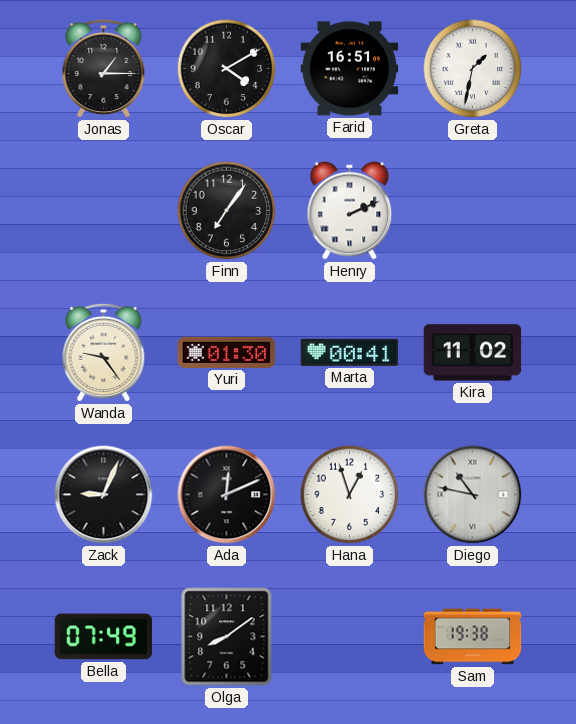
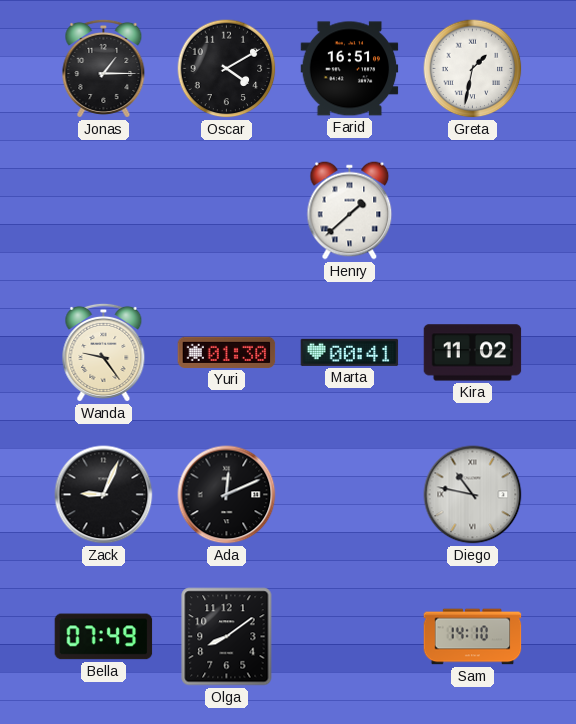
Finn: 7:06 -> none
Henry: 2:11 -> 1:38
Hana: 12:57 -> none
Sam: 19:38 -> 14:10
